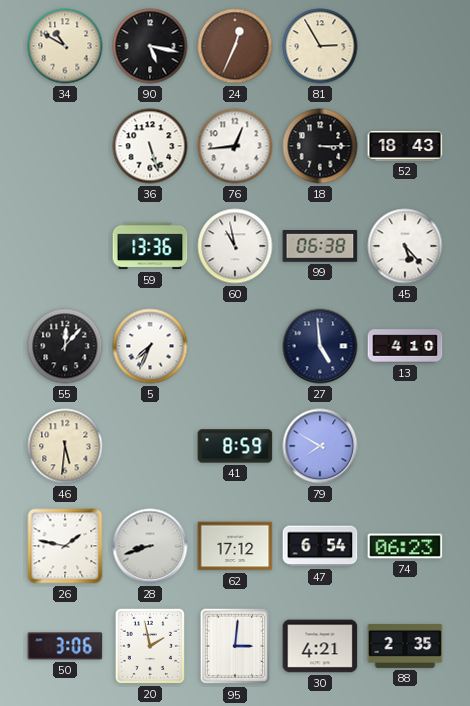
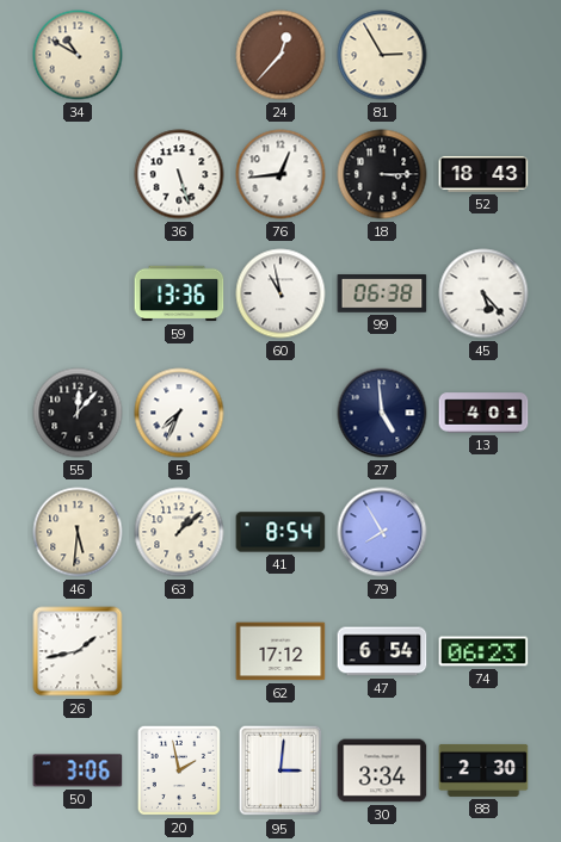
90: 5:17 -> none
24: 12:34 -> 12:37
13: 4:10 -> 4:01
63: none -> 1:08
41: 8:59 -> 8:54
79: 7:50 -> 7:55
26: 1:47 -> 1:43
28: 8:42 -> none
30: 4:21 -> 3:34
88: 2:35 -> 2:30
